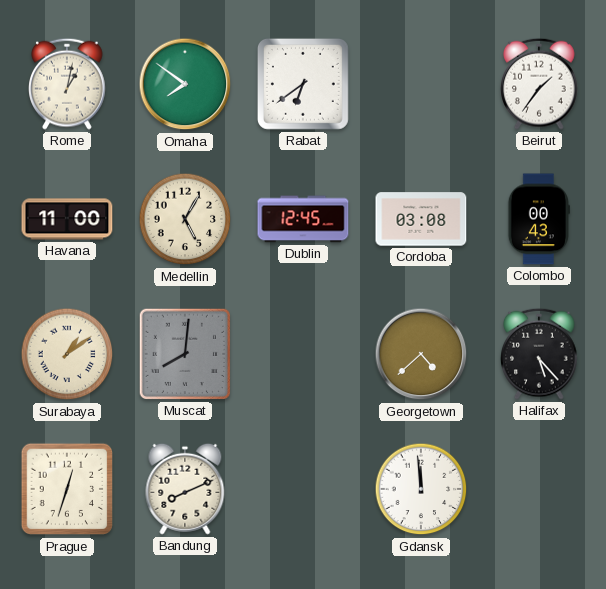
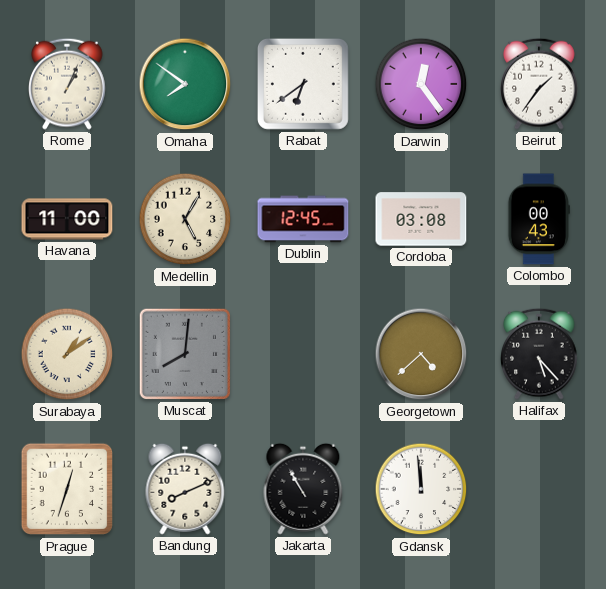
Rome: 1:02 -> 1:04
Darwin: none -> 12:24
Jakarta: none -> 10:55
